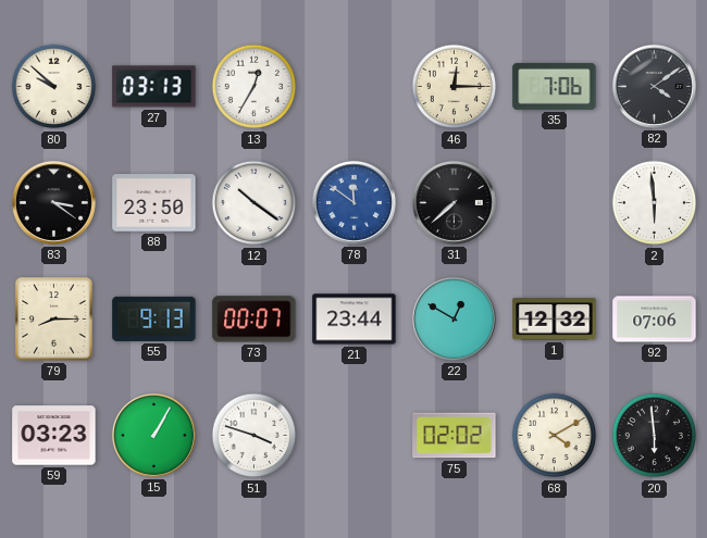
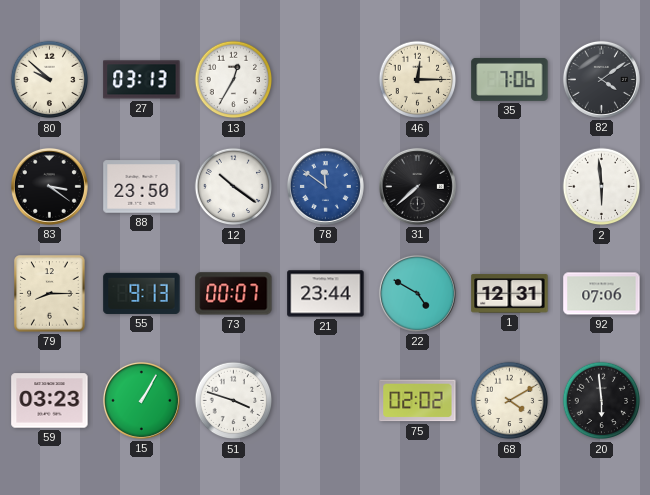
22: 12:50 -> 4:50
1: 12:32 -> 12:31
